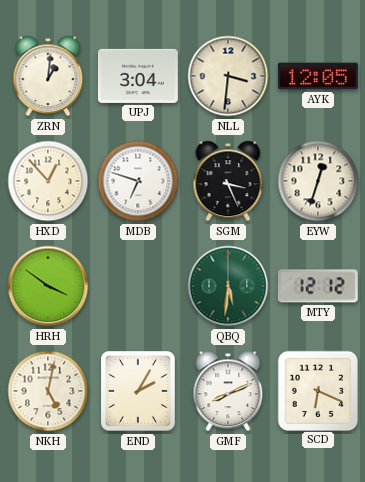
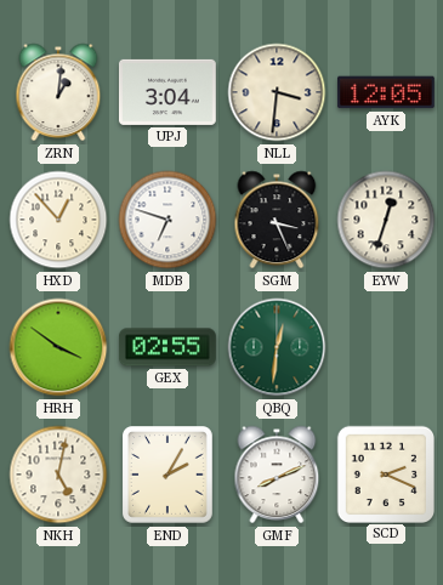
GEX: none -> 02:55
QBQ: 5:31 -> 12:31
MTY: 12:12 -> none
SCD: 6:19 -> 2:19
